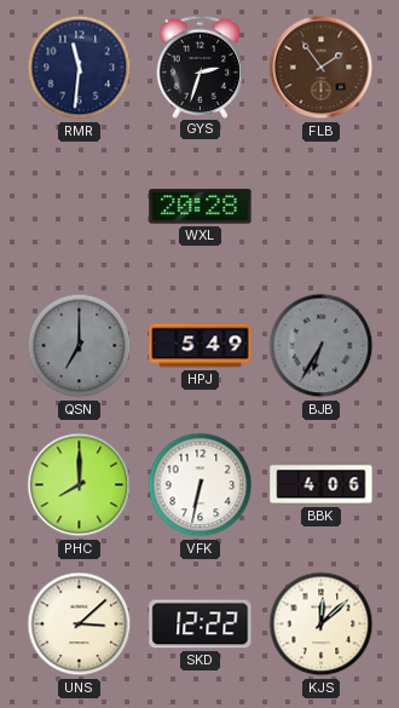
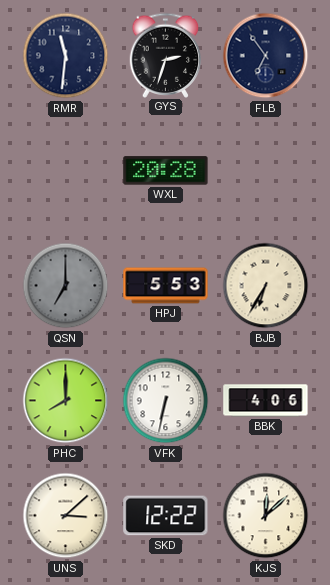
FLB: 1:54 -> 6:54
FLB dial: brown -> navy
HPJ: 5:49 -> 5:53
BJB dial: grey -> cream
